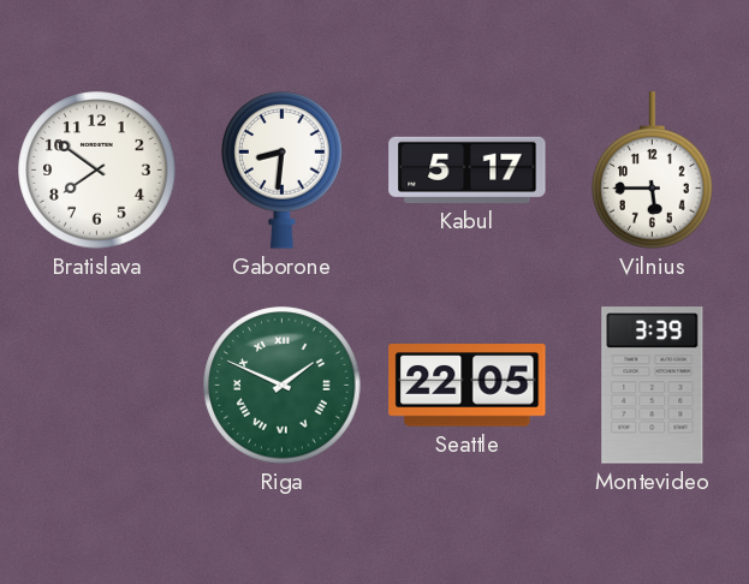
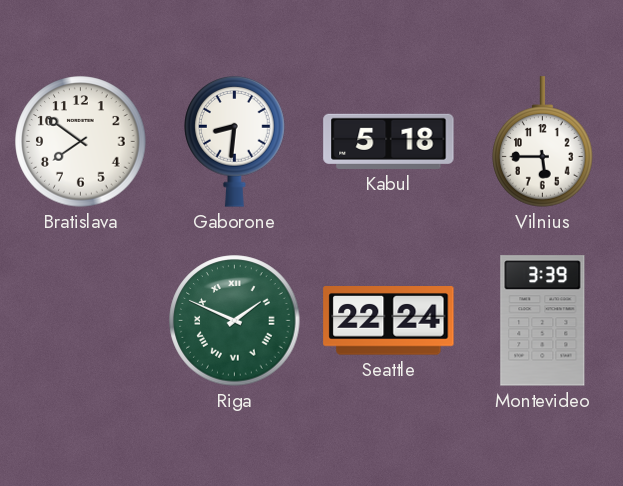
Kabul: 5:17 -> 5:18
Seattle: 22:05 -> 22:24
